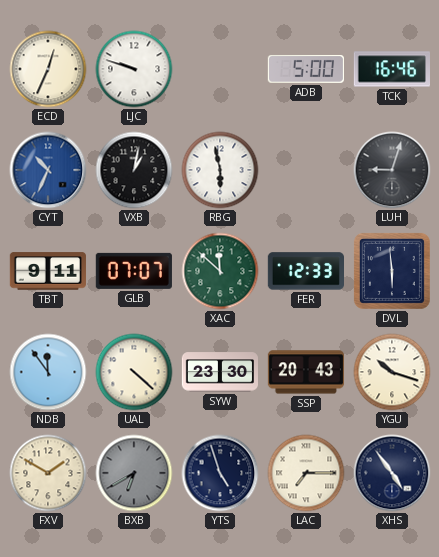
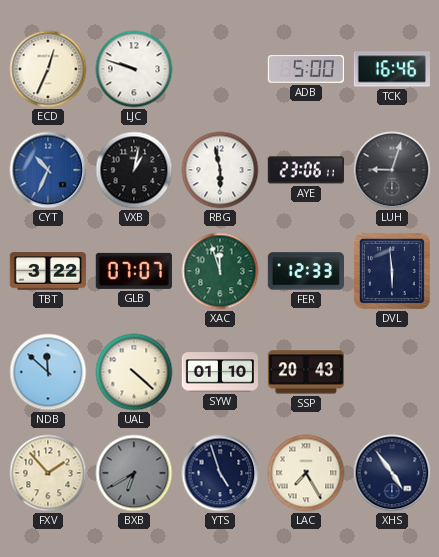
AYE: none -> 23:06
TBT: 9:11 -> 3:22
XAC: 11:52 -> 11:57
NDB: 11:54 -> 11:52
SYW: 23:30 -> 01:10
YGU: 10:18 -> none
FXV: 1:50 -> 1:53
LAC: 7:15 -> 7:25
